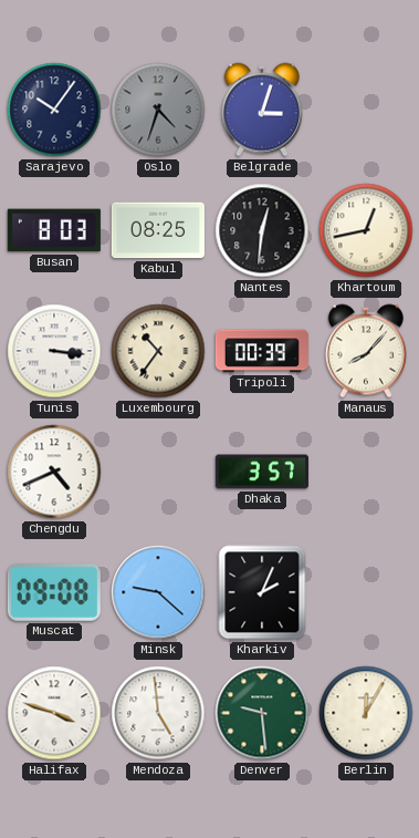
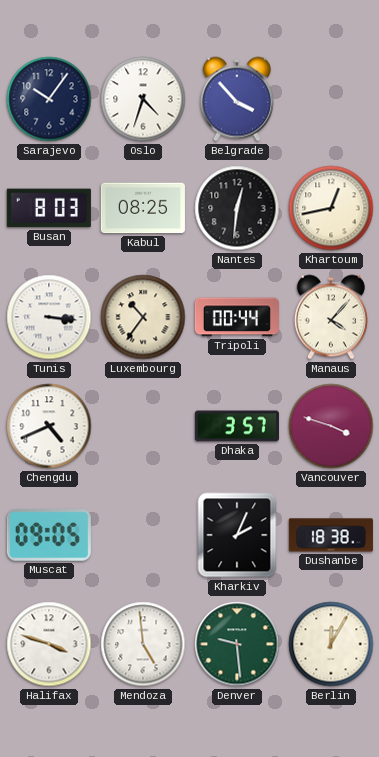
Oslo dial: grey -> white
Belgrade: 3:03 -> 3:53
Tripoli: 00:39 -> 00:44
Manaus: 8:07 -> 4:07
Vancouver: none -> 3:48
Muscat: 09:08 -> 09:05
Minsk: 9:22 -> none
Dushanbe: none -> 18:38
